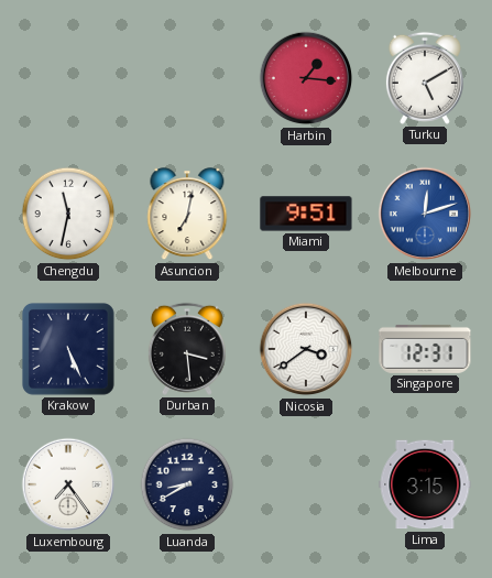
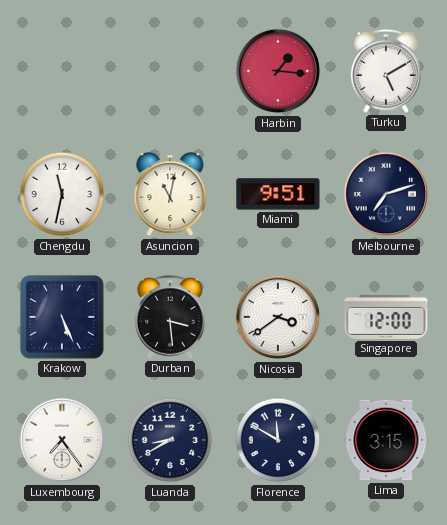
Asuncion: 7:02 -> 11:02
Melbourne: 12:12 -> 7:12
Melbourne dial: blue -> navy
Singapore: 12:31 -> 12:00
Florence: none -> 11:50
